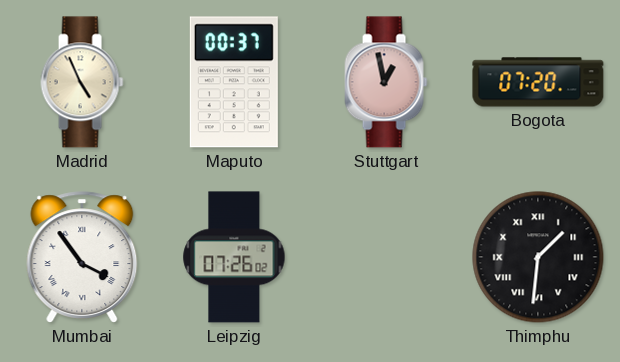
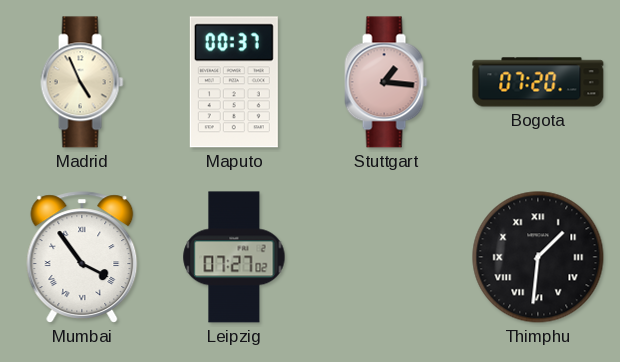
Stuttgart: 12:58 -> 1:16
Leipzig: 07:26 -> 07:27
